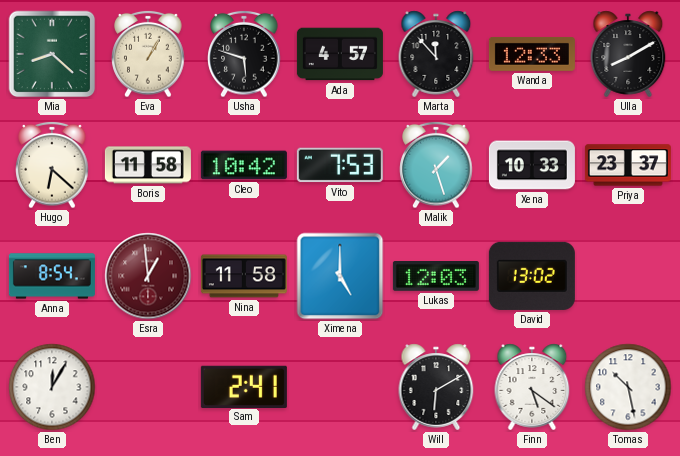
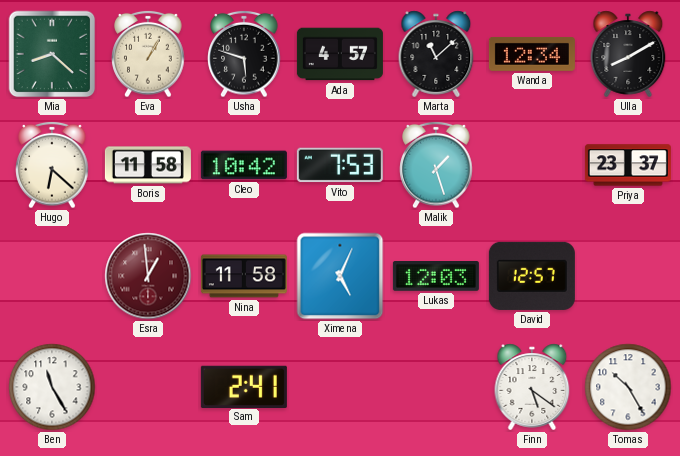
Marta: 11:53 -> 11:08
Wanda: 12:33 -> 12:34
Xena: 10:33 -> none
Anna: 8:54 -> none
Ximena: 5:00 -> 5:04
David: 13:02 -> 12:57
Ben: 12:05 -> 11:25
Will: 6:10 -> none
Tomas: 10:28 -> 10:25
